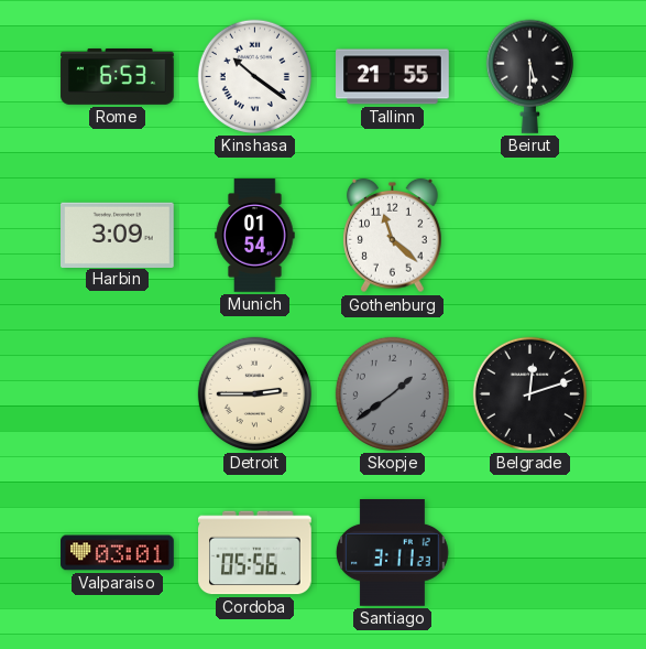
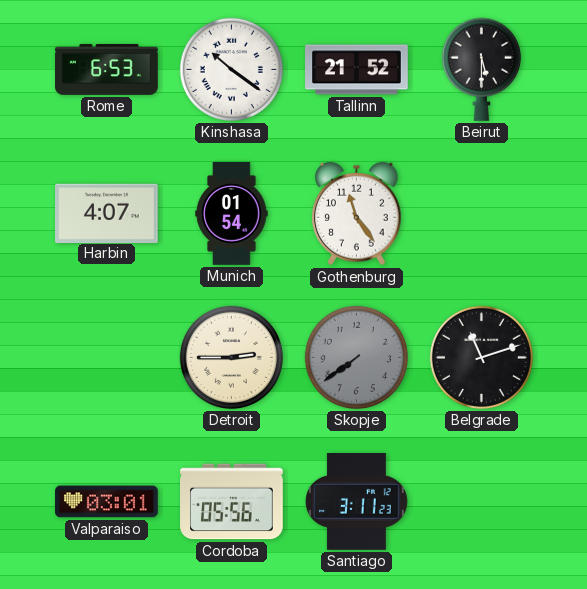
Tallinn: 21:55 -> 21:52
Harbin: 3:09 -> 4:07
Gothenburg: 11:22 -> 11:24
Skopje: 1:39 -> 7:39
Belgrade: 12:12 -> 11:12
